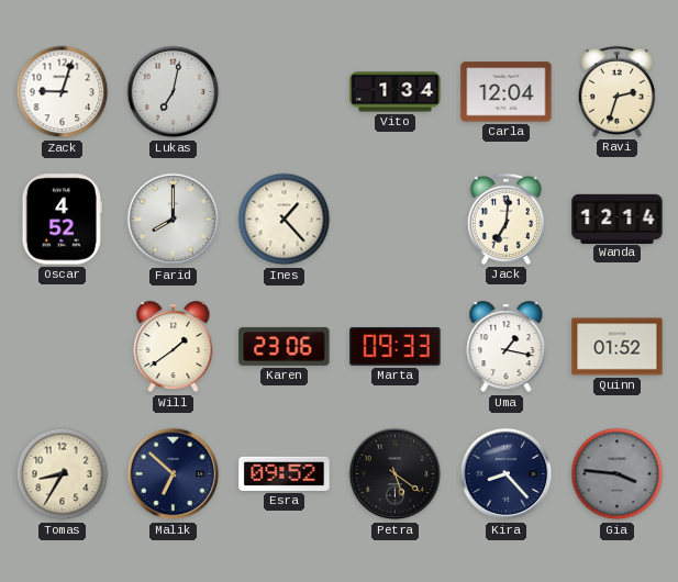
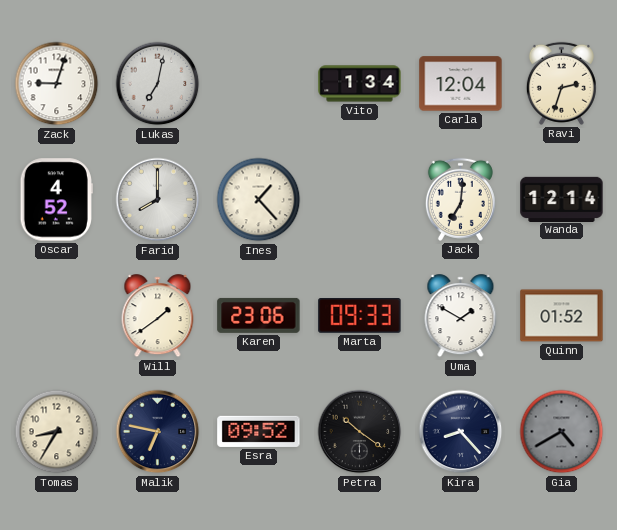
Uma: 1:17 -> 1:50
Malik: 6:52 -> 6:47
Petra: 5:21 -> 10:21
Gia: 3:46 -> 4:40
